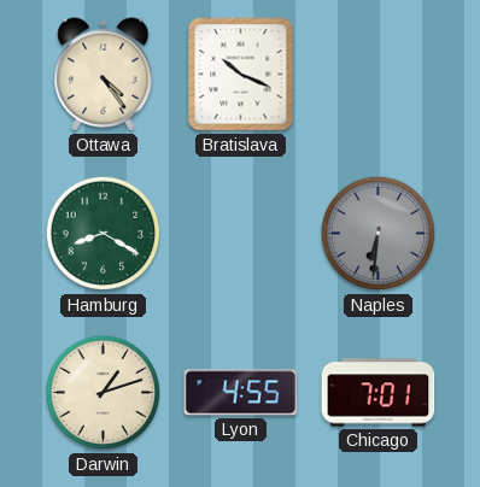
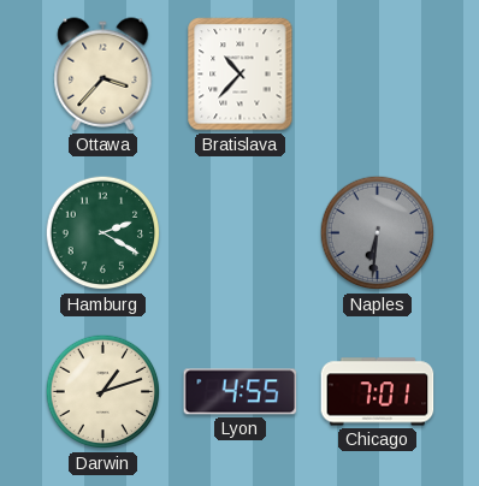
Ottawa: 4:24 -> 3:37
Bratislava: 10:19 -> 10:37
Hamburg: 8:20 -> 2:20
